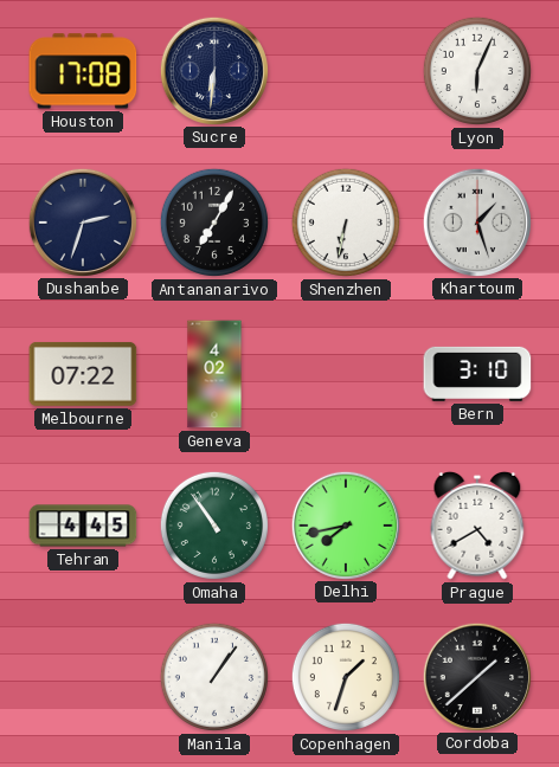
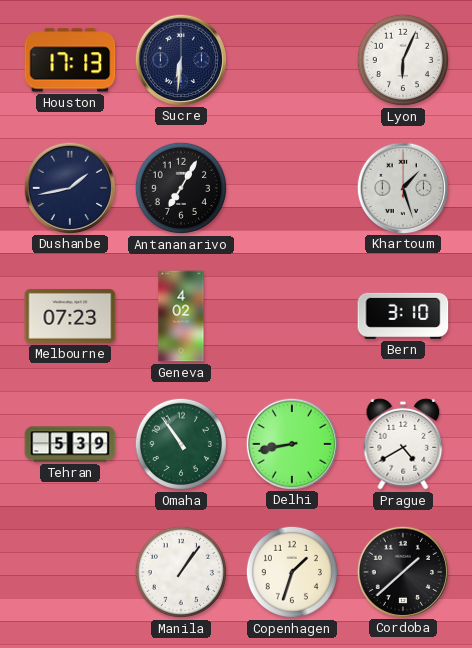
Houston: 17:08 -> 17:13
Dushanbe: 2:33 -> 1:43
Shenzhen: 6:32 -> none
Melbourne: 07:22 -> 07:23
Tehran: 4:45 -> 5:39
Delhi: 7:43 -> 8:43
